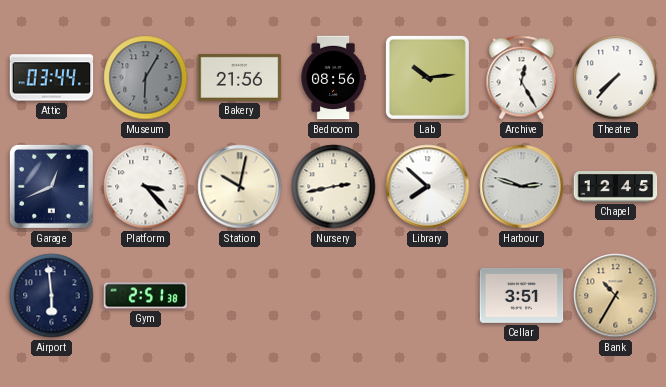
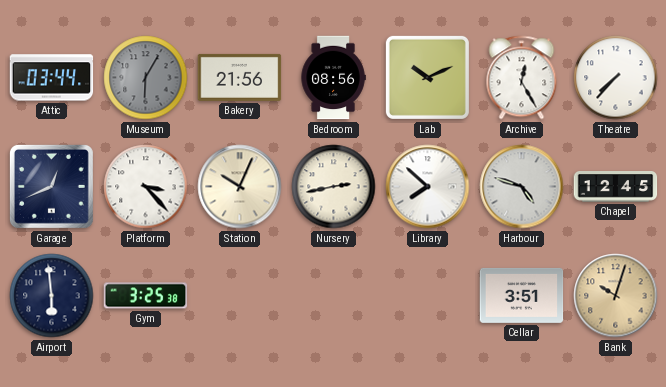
Lab: 10:14 -> 10:11
Station: 10:02 -> 10:04
Harbour: 2:48 -> 4:48
Gym: 2:51 -> 3:25
Bank: 10:35 -> 10:03
